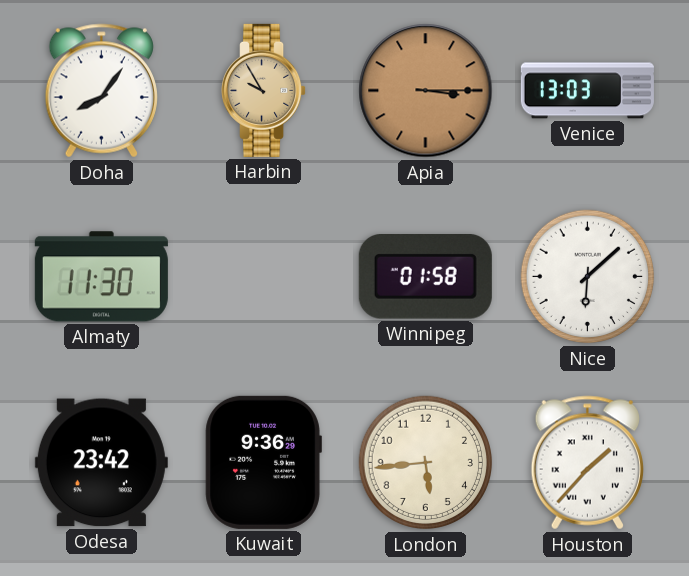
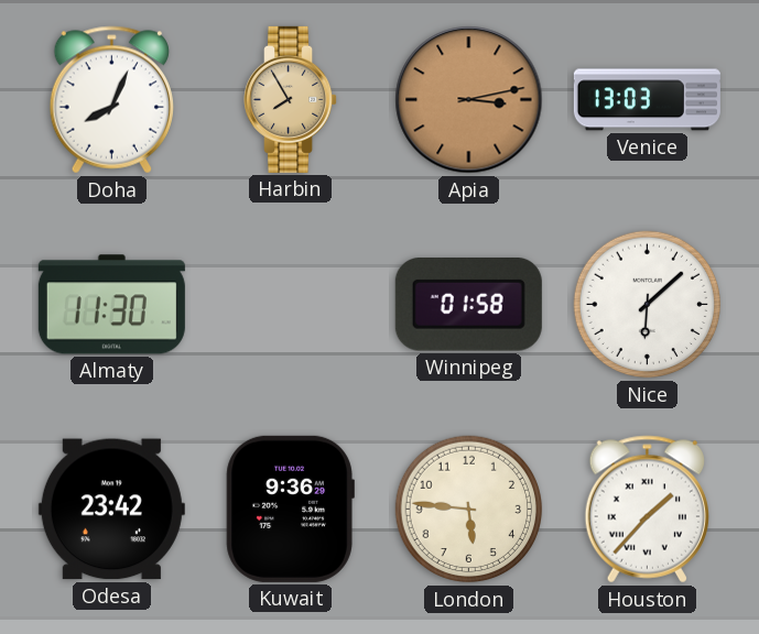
Doha: 8:06 -> 8:04
Harbin: 9:55 -> 7:55
Apia: 3:15 -> 3:13
London: 5:44 -> 5:46
